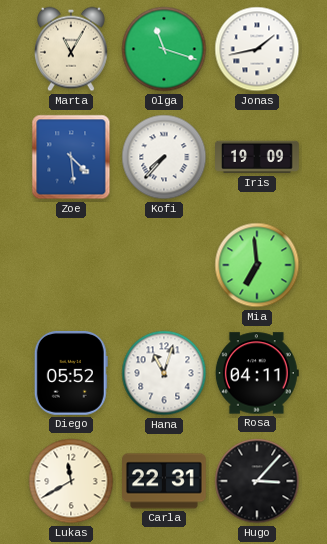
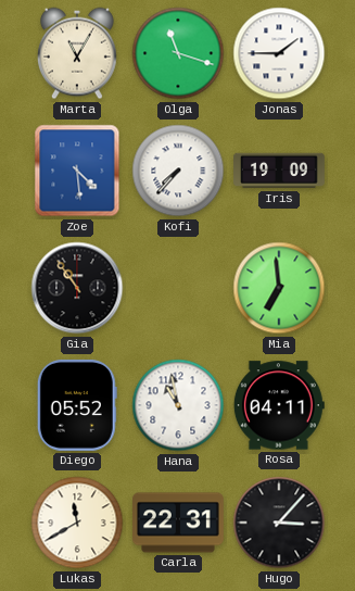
Jonas: 1:43 -> 1:45
Gia: none -> 10:54
Hana: 11:03 -> 10:58
